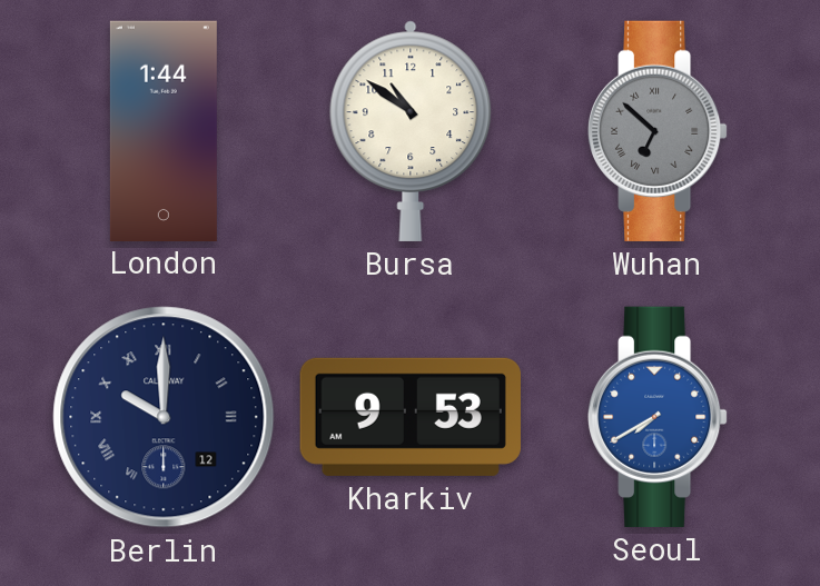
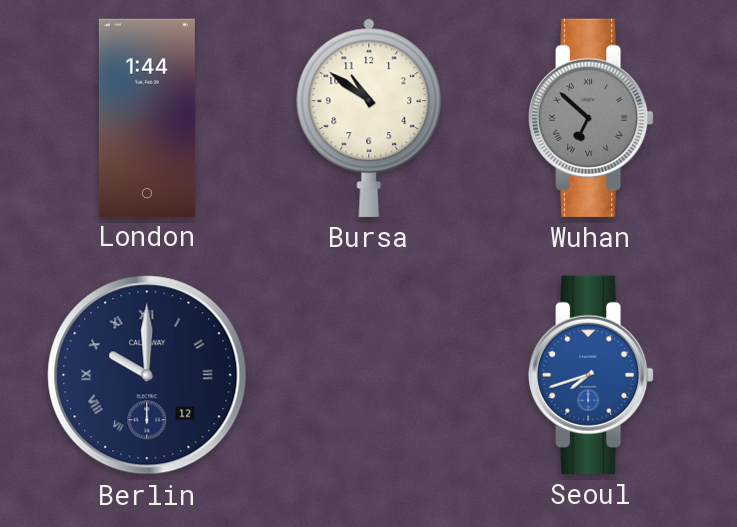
Kharkiv: 9:53 -> none
Seoul: 7:40 -> 7:42
